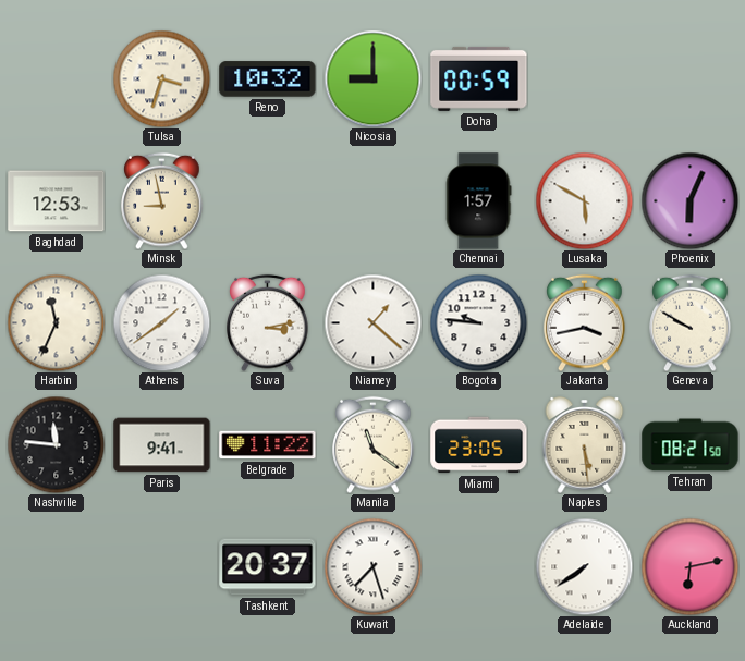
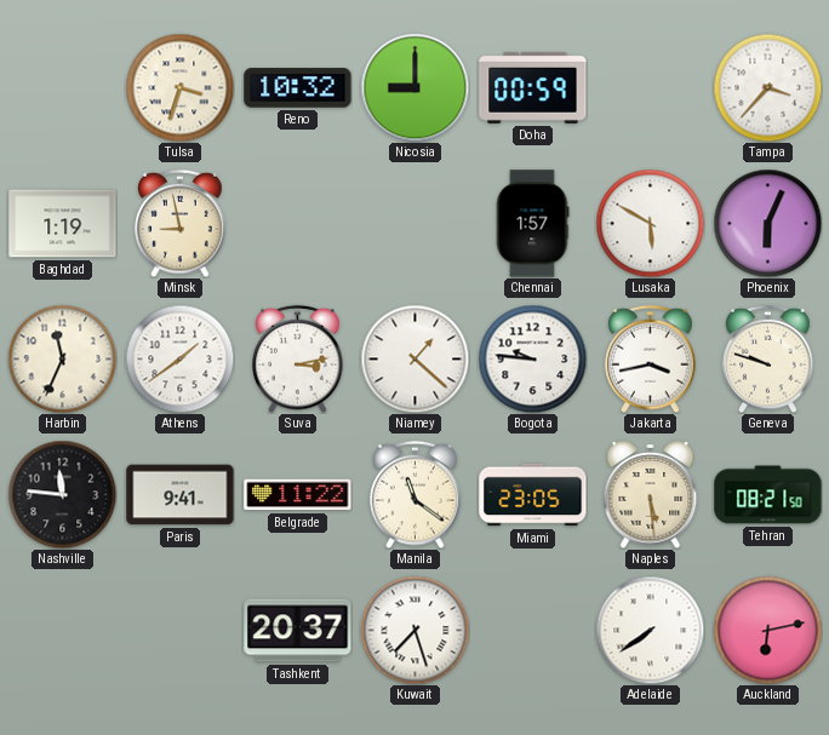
Tampa: none -> 3:37
Baghdad: 12:53 -> 1:19
Geneva: 9:50 -> 9:48
